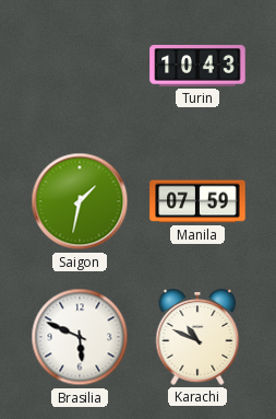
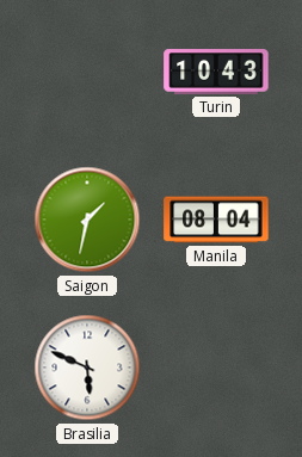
Manila: 07:59 -> 08:04
Karachi: 10:49 -> none
